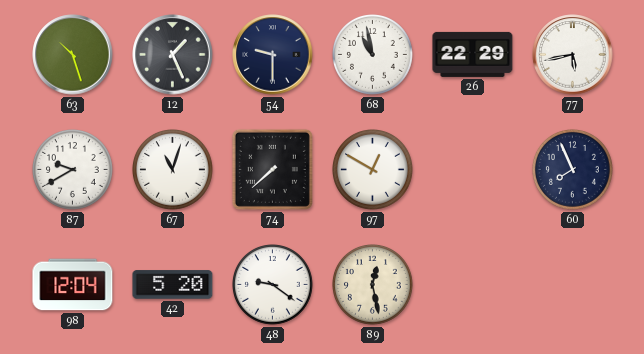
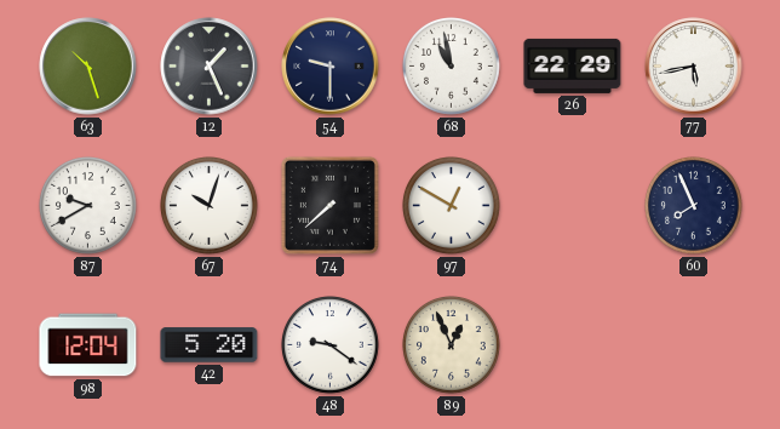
67: 11:03 -> 10:03
89: 12:28 -> 12:56
